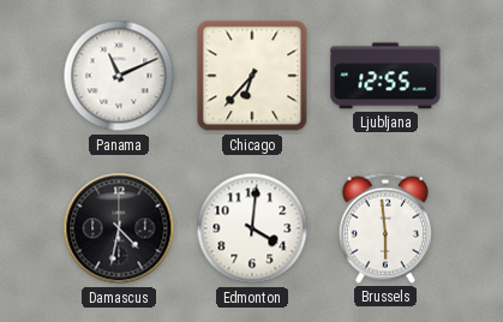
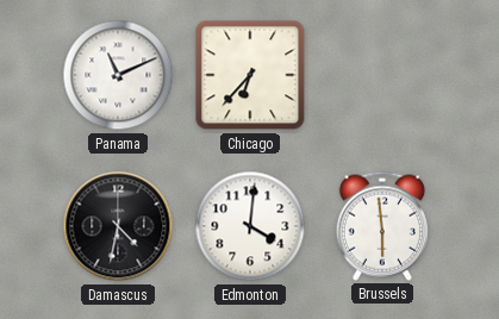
Ljubljana: 12:55 -> none
